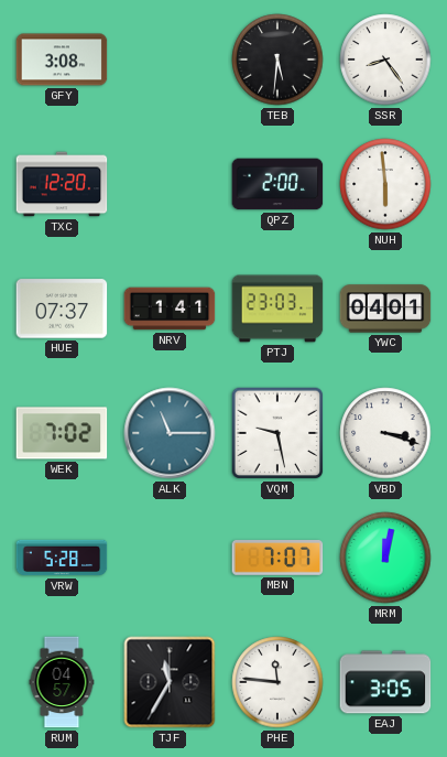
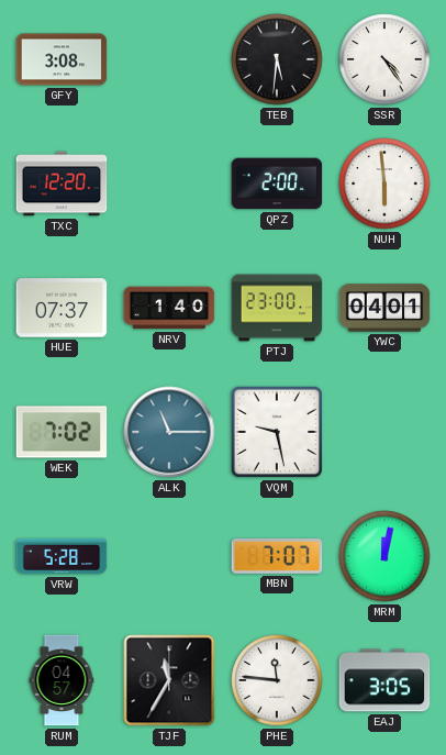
SSR: 8:24 -> 4:24
NRV: 1:41 -> 1:40
PTJ: 23:03 -> 23:00
VBD: 3:18 -> none
